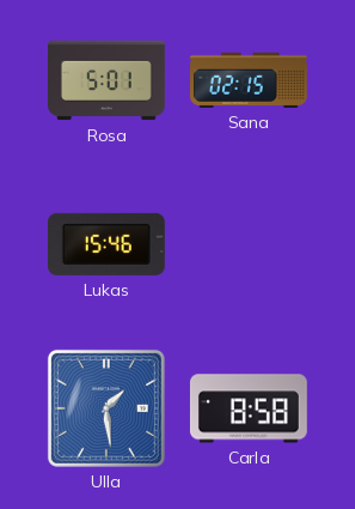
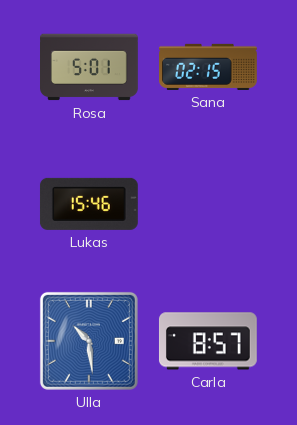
Ulla: 1:29 -> 10:29
Carla: 8:58 -> 8:57
